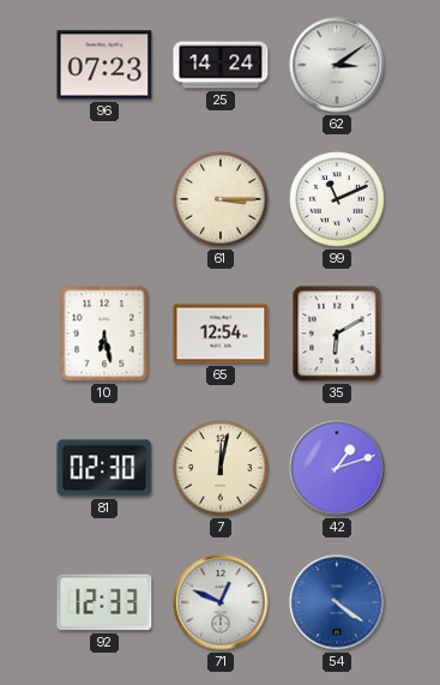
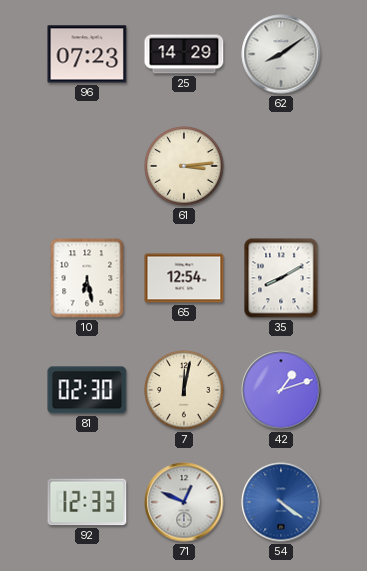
25: 14:24 -> 14:29
62: 3:09 -> 8:09
61: 3:15 -> 3:14
99: 11:11 -> none
35: 6:10 -> 8:10
